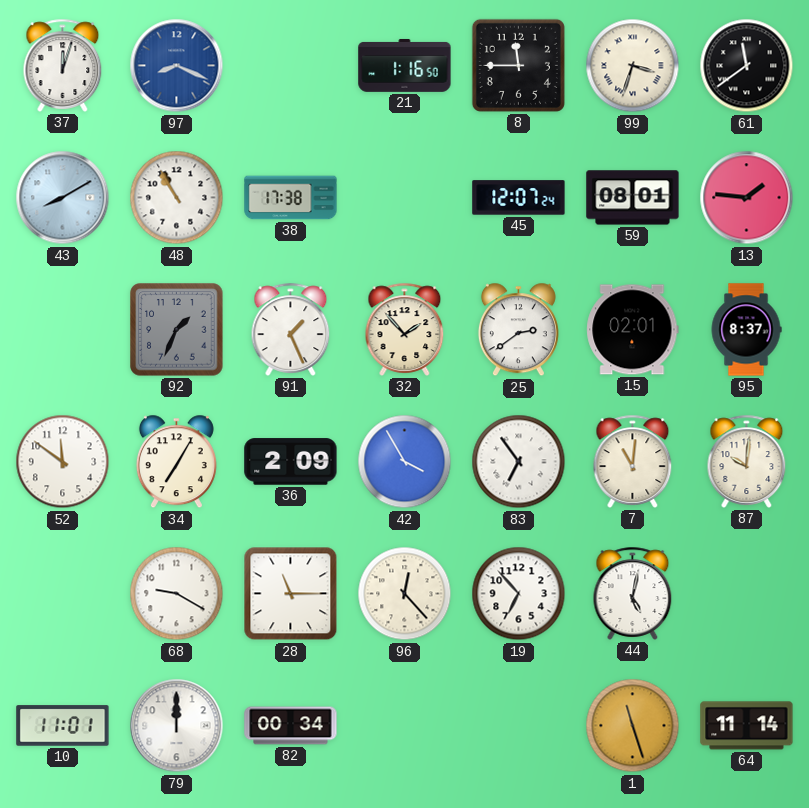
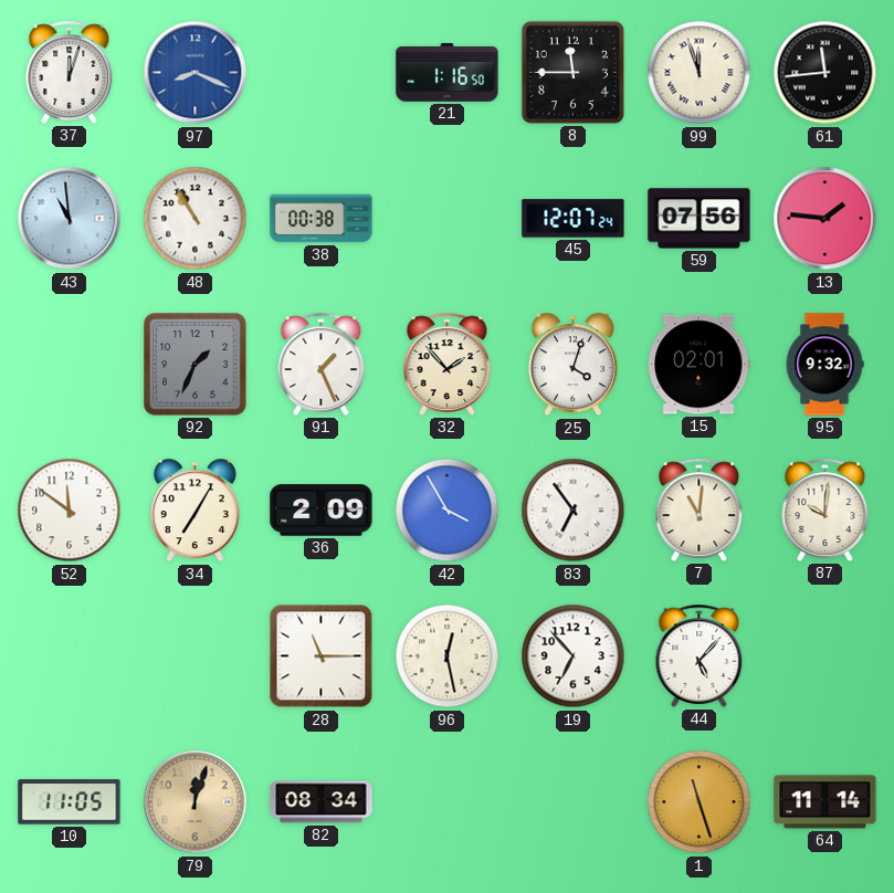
99: 3:33 -> 11:57
61: 11:39 -> 11:44
43: 8:10 -> 10:59
38: 17:38 -> 00:38
59: 08:01 -> 07:56
25: 2:39 -> 4:03
95: 8:37 -> 9:32
68: 9:20 -> none
96: 12:23 -> 12:28
44: 5:02 -> 5:07
10: 11:01 -> 11:05
79: 12:00 -> 12:03
79 dial: white -> champagne
82: 00:34 -> 08:34
